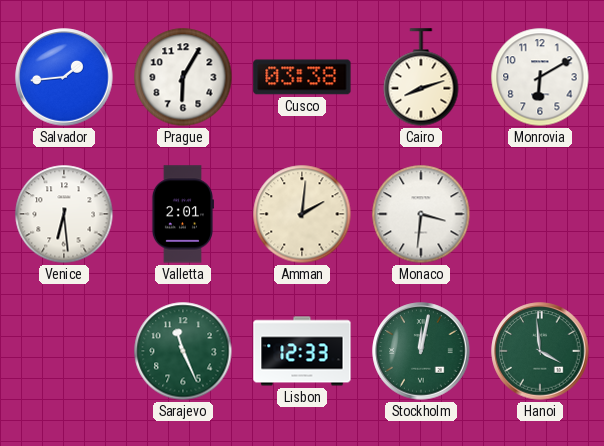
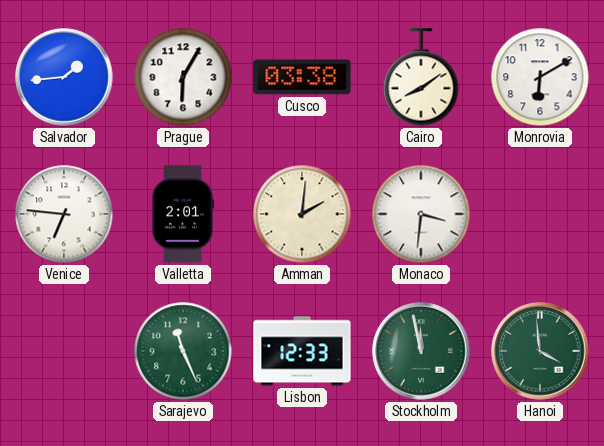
Cairo: 8:12 -> 8:09
Venice: 6:29 -> 6:46
Stockholm: 12:02 -> 11:58
